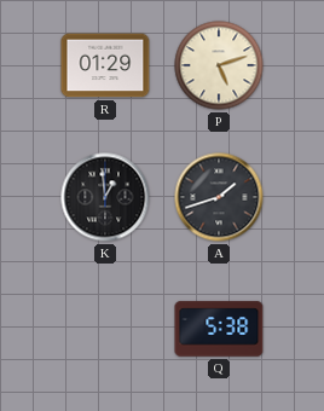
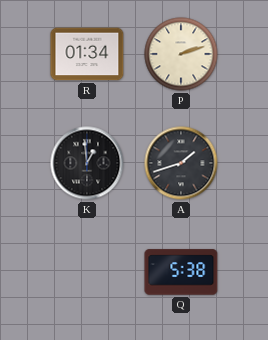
R: 01:29 -> 01:34
P: 5:12 -> 2:12
